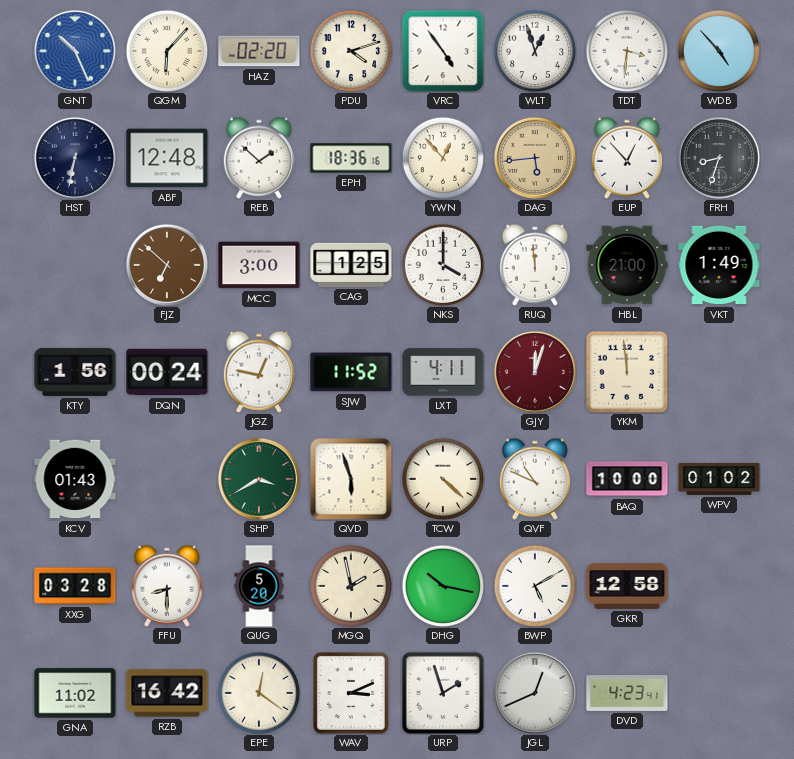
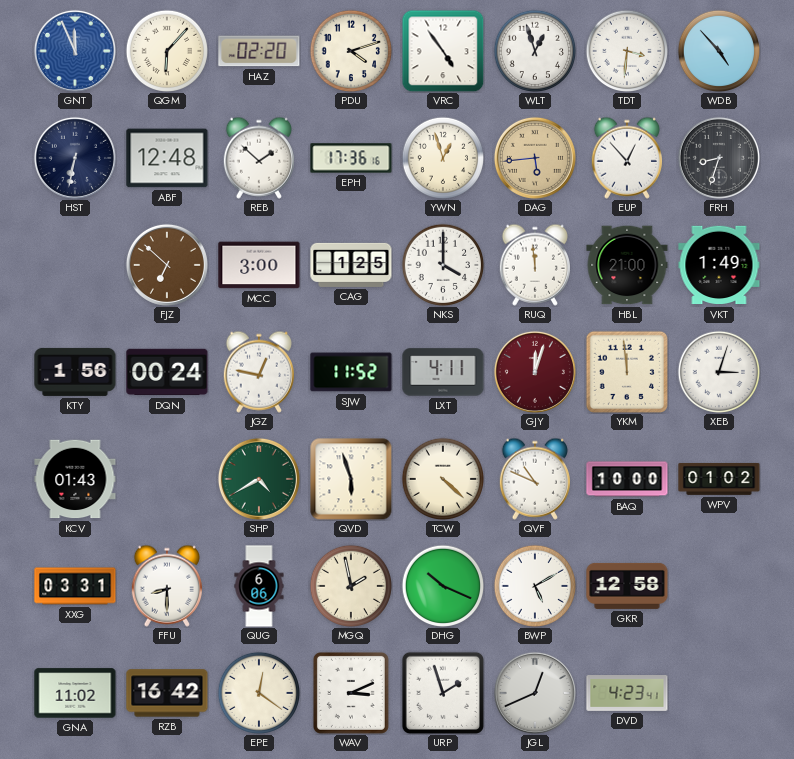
GNT: 10:26 -> 11:56
EPH: 18:36 -> 17:36
YWN: 12:53 -> 12:57
XEB: none -> 3:03
SHP: 3:40 -> 4:40
XXG: 03:28 -> 03:31
QUG: 5:20 -> 6:06
DHG: 10:17 -> 10:19
